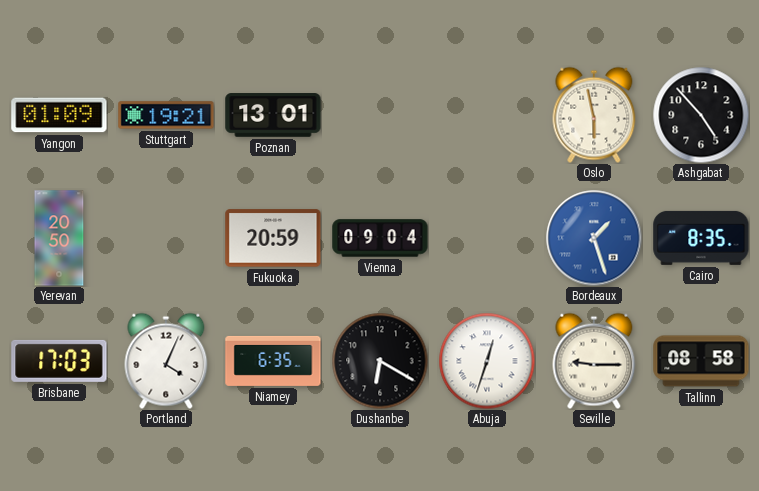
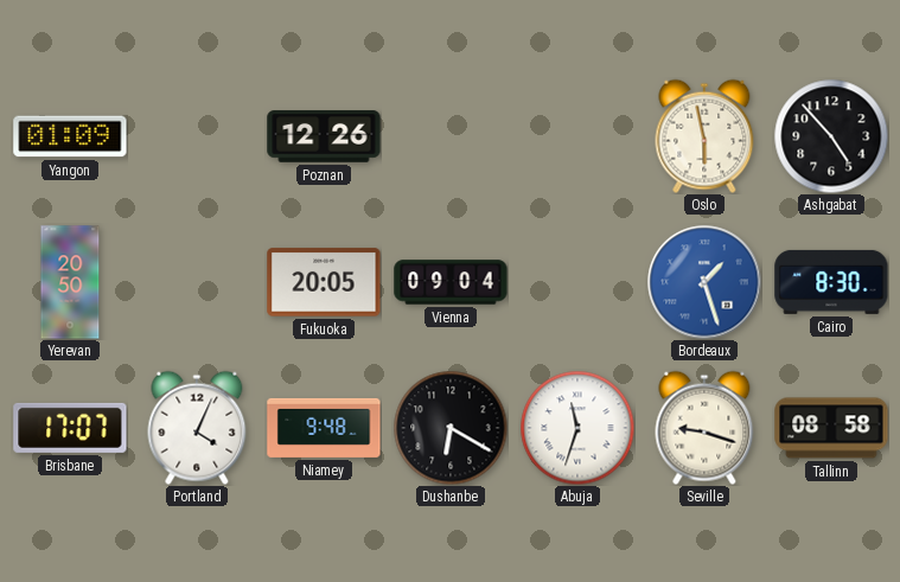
Stuttgart: 19:21 -> none
Poznan: 13:01 -> 12:26
Fukuoka: 20:59 -> 20:05
Cairo: 8:35 -> 8:30
Brisbane: 17:03 -> 17:07
Niamey: 6:35 -> 9:48
Abuja: 12:33 -> 11:33
Seville: 9:15 -> 9:18
